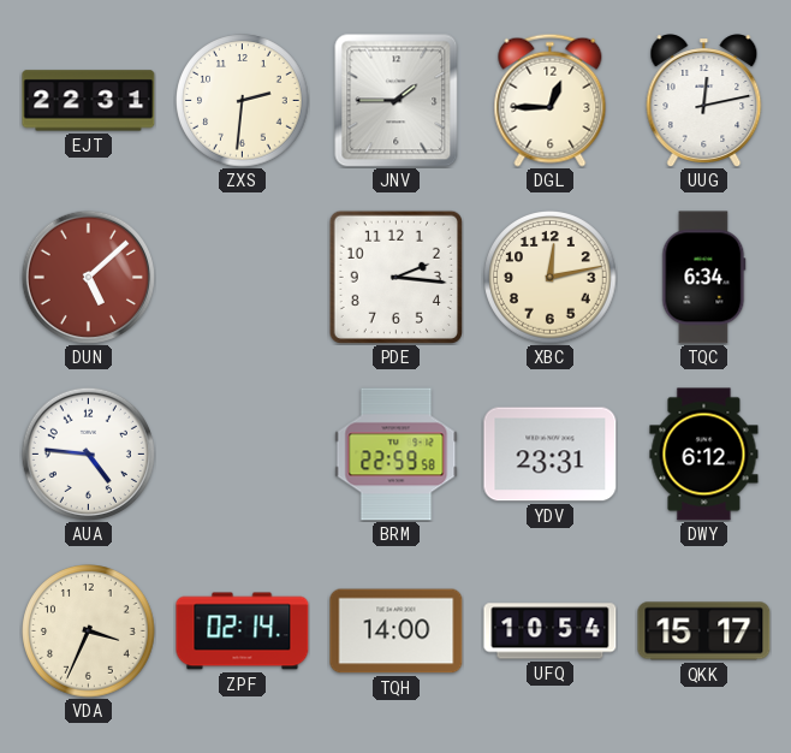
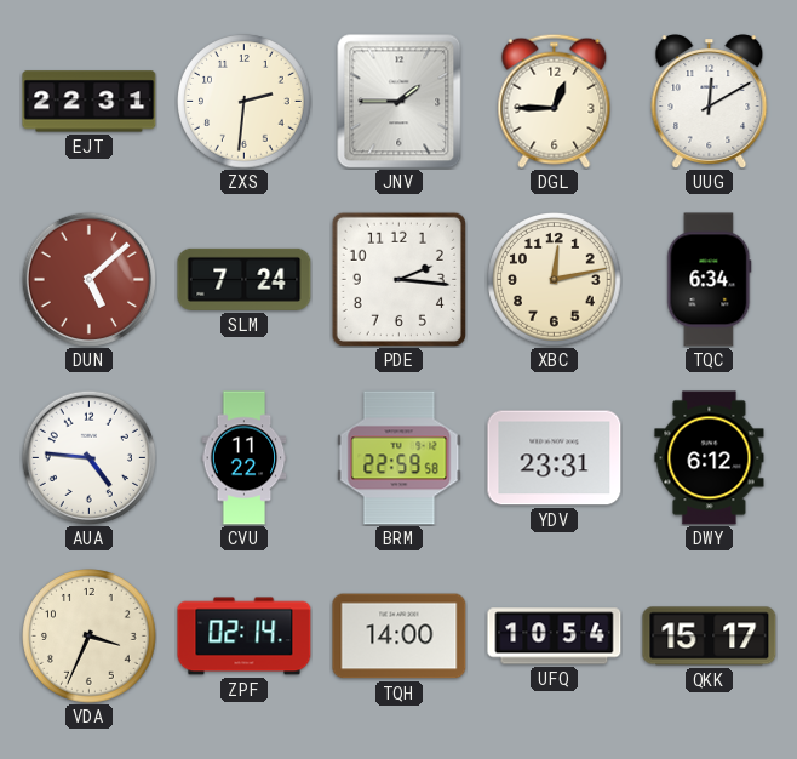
UUG: 12:13 -> 12:10
SLM: none -> 7:24
CVU: none -> 11:22
